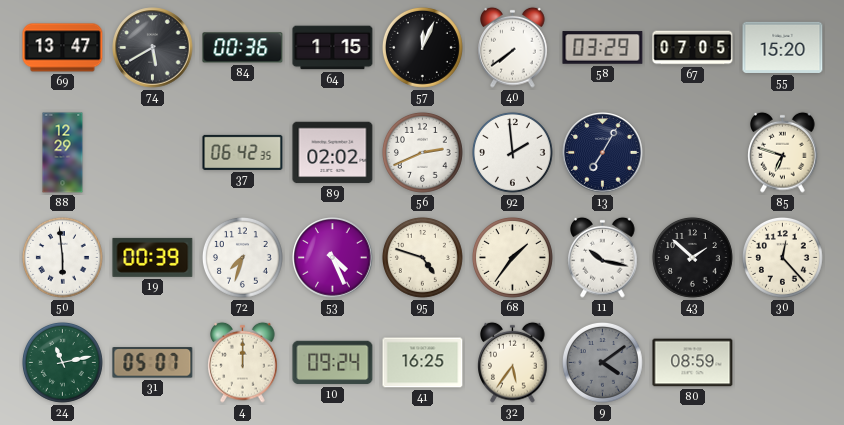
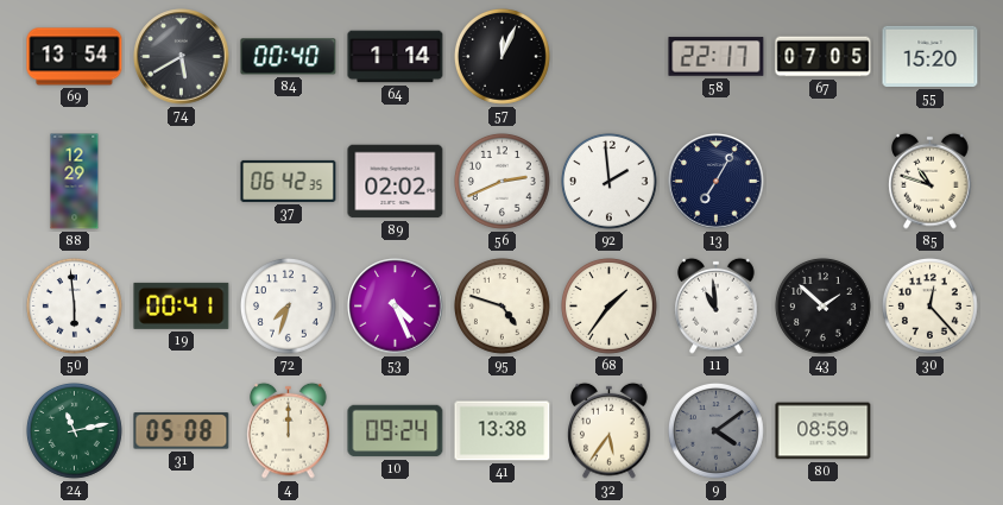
69: 13:47 -> 13:54
84: 00:36 -> 00:40
64: 1:15 -> 1:14
40: 7:39 -> none
58: 03:29 -> 22:17
85: 6:48 -> 10:48
19: 00:39 -> 00:41
11: 10:17 -> 10:59
31: 05:07 -> 05:08
41: 16:25 -> 13:38
